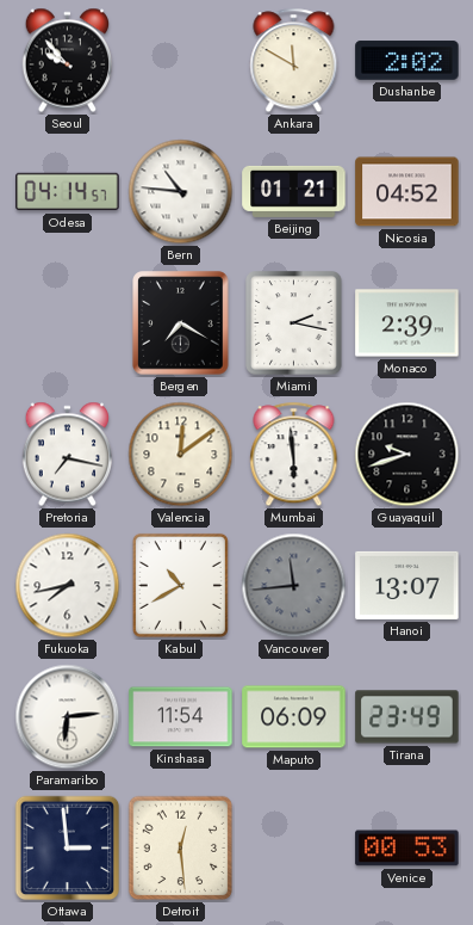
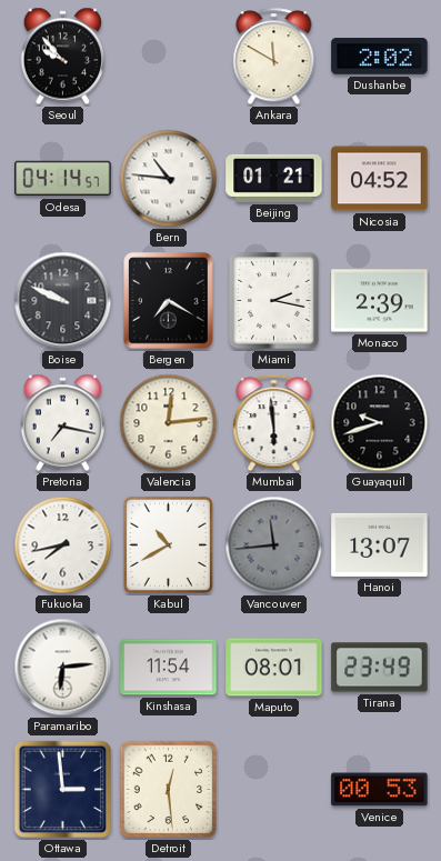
Boise: none -> 9:49
Valencia: 12:09 -> 12:14
Maputo: 06:09 -> 08:01
